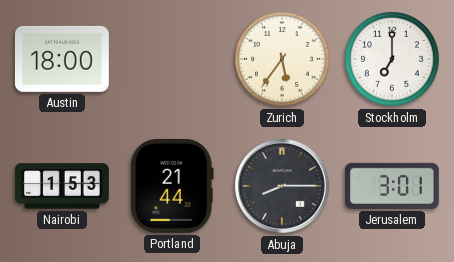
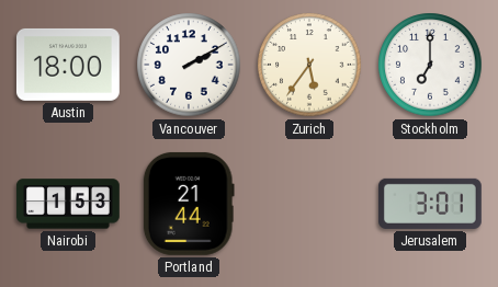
Vancouver: none -> 2:10
Abuja: 8:15 -> none
